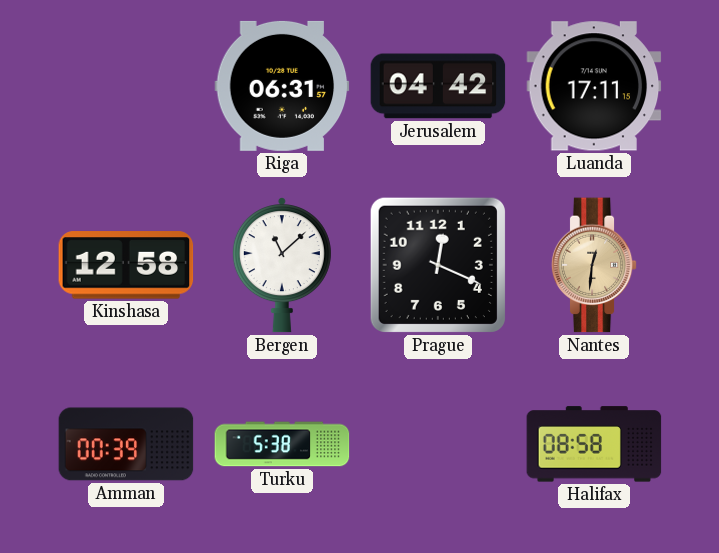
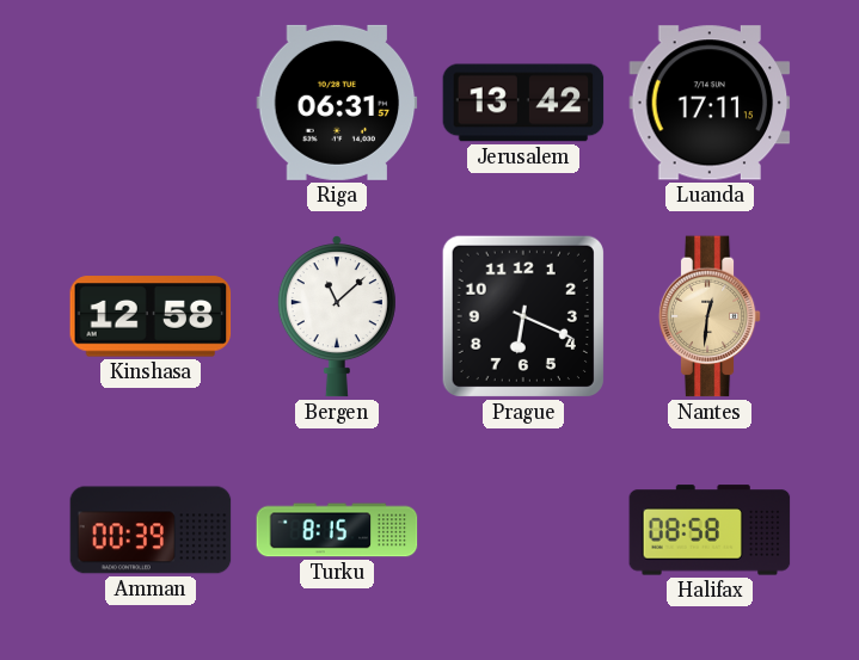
Jerusalem: 04:42 -> 13:42
Prague: 12:19 -> 6:19
Turku: 5:38 -> 8:15
